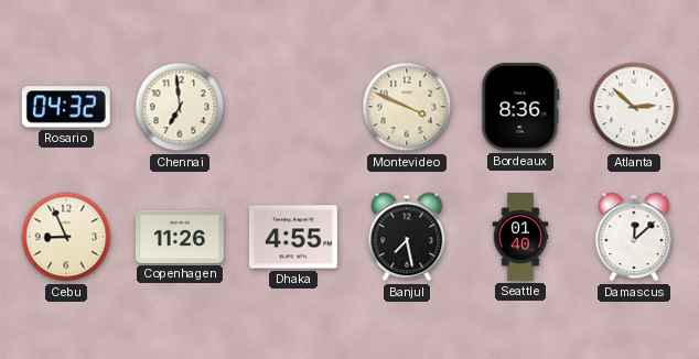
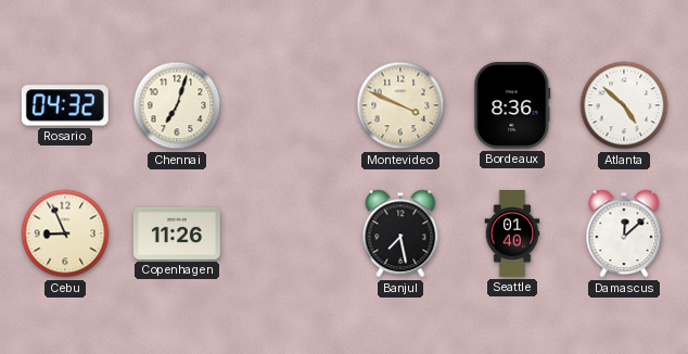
Chennai: 6:59 -> 7:03
Atlanta: 2:52 -> 4:52
Dhaka: 4:55 -> none
